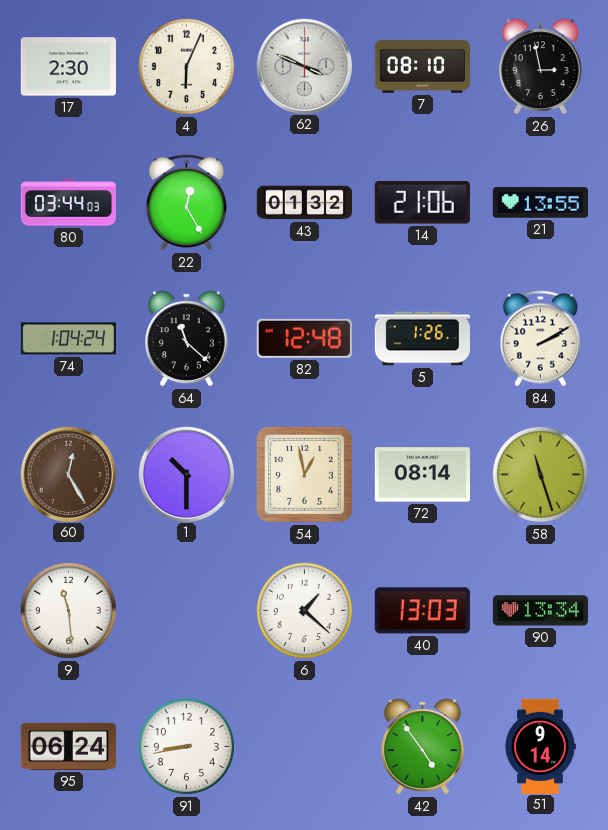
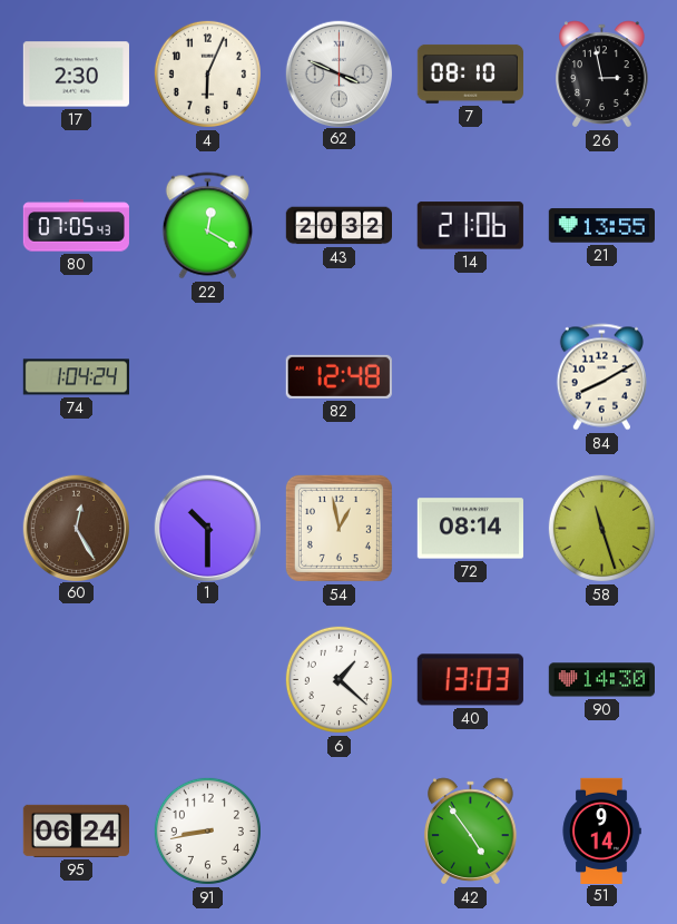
80: 03:44 -> 07:05
22: 12:25 -> 12:20
43: 01:32 -> 20:32
64: 11:22 -> none
5: 1:26 -> none
84: 2:10 -> 8:10
9: 11:29 -> none
90: 13:34 -> 14:30
